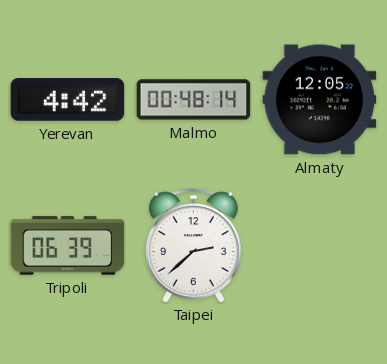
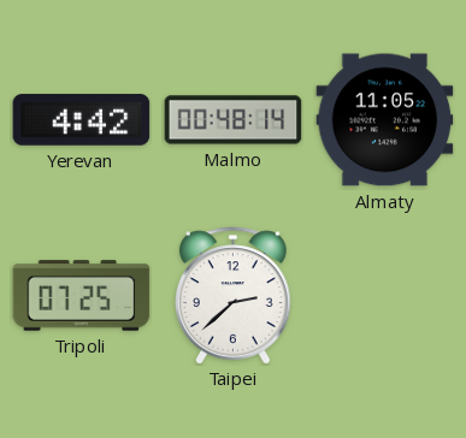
Almaty: 12:05 -> 11:05
Tripoli: 06:39 -> 07:25
